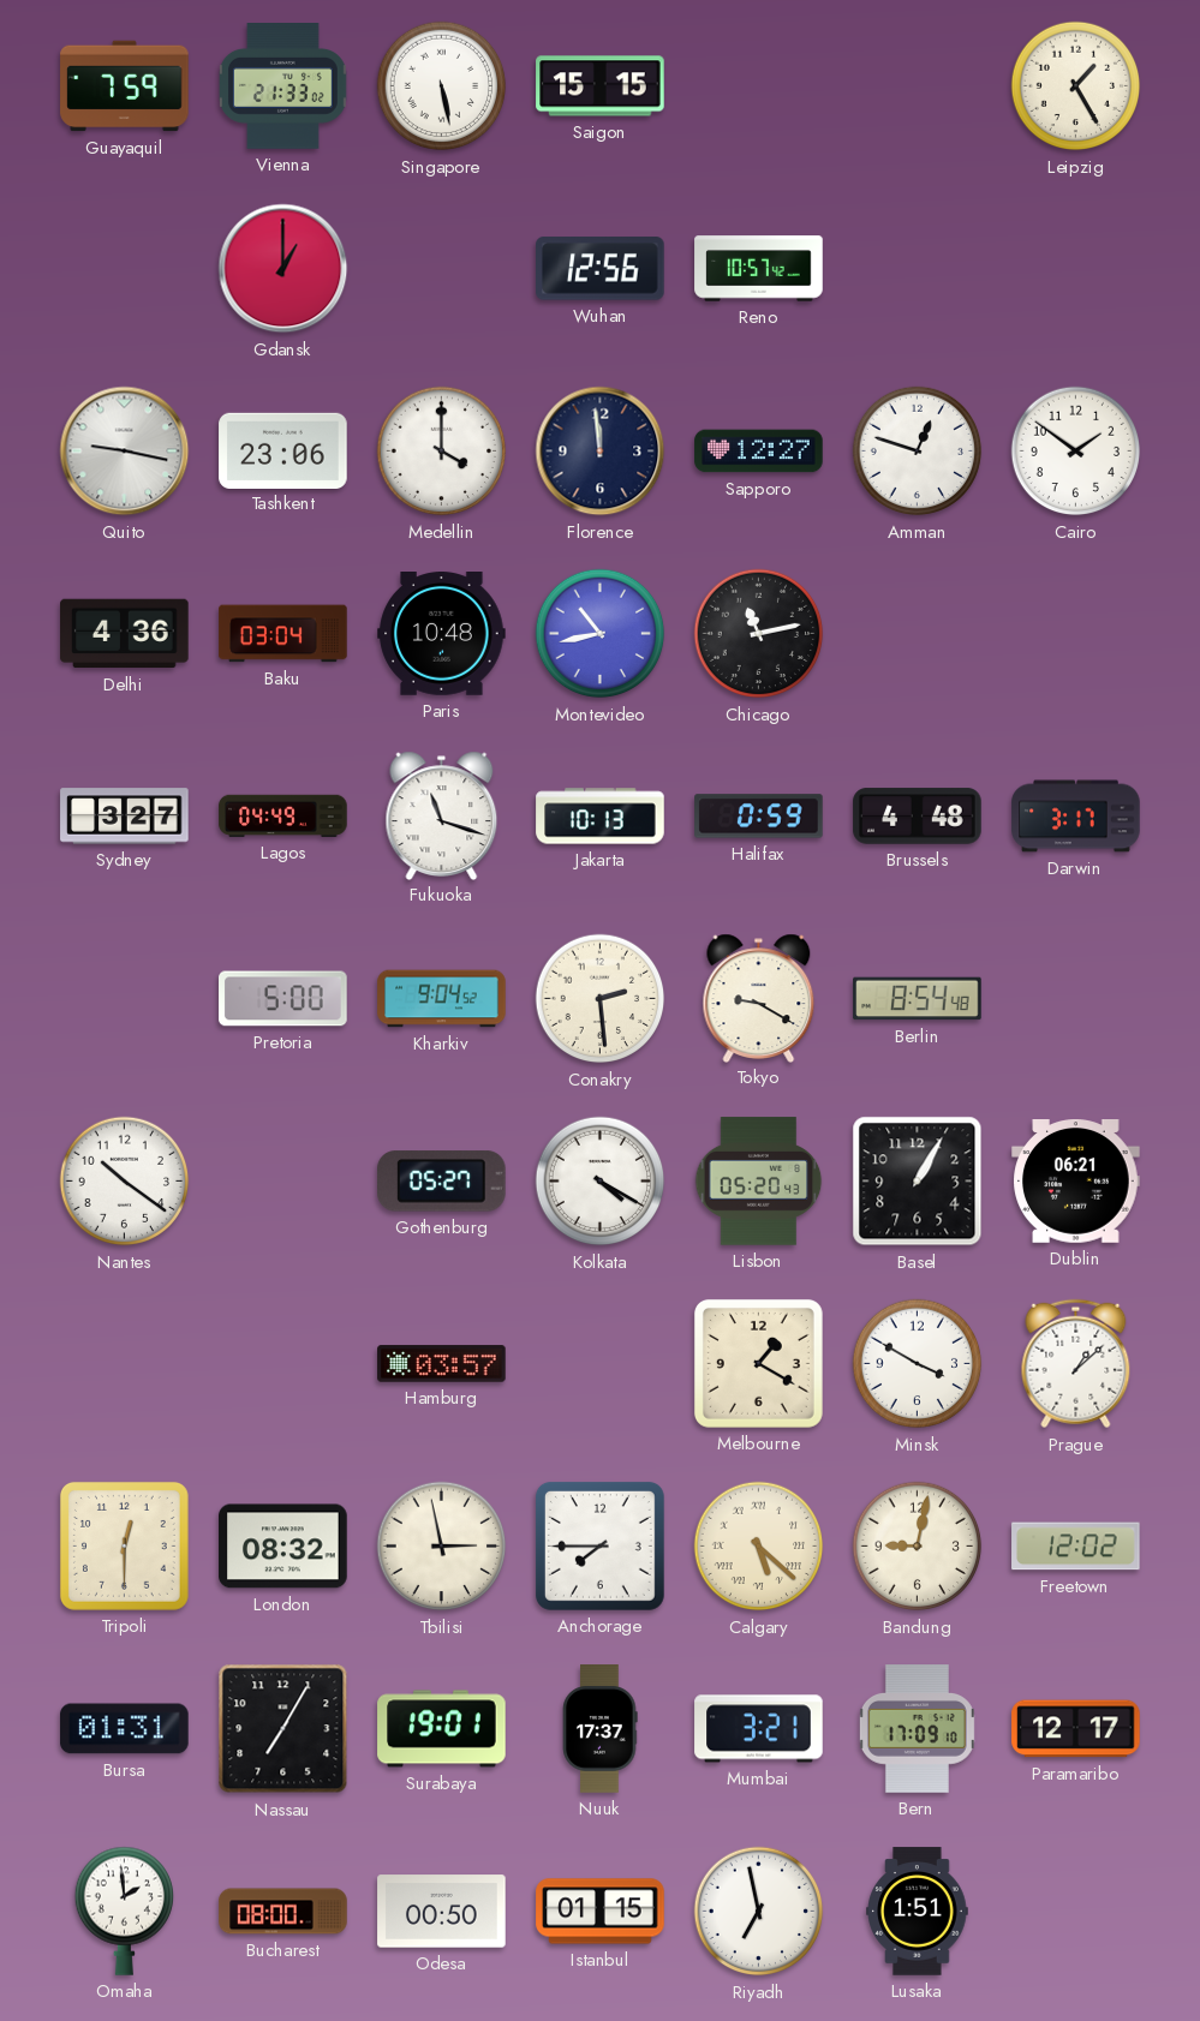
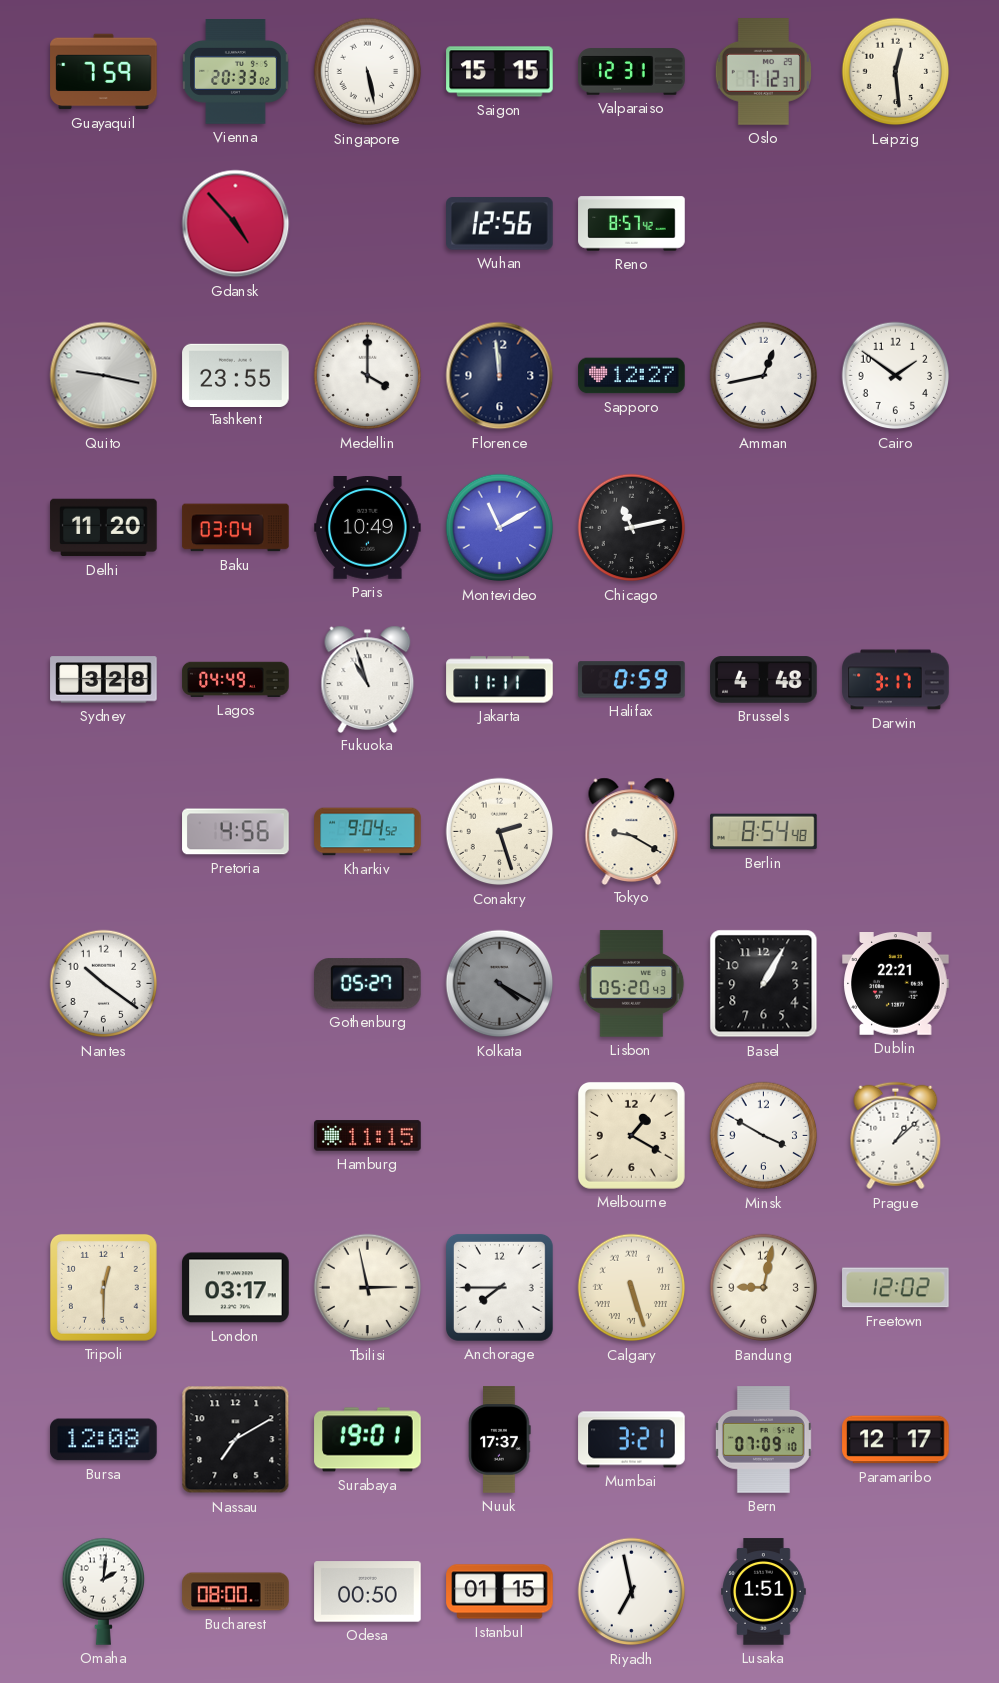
Vienna: 21:33 -> 20:33
Valparaiso: none -> 12:31
Oslo: none -> 7:12
Leipzig: 1:25 -> 12:29
Gdansk: 1:00 -> 4:53
Reno: 10:57 -> 8:57
Tashkent: 23:06 -> 23:55
Amman: 12:48 -> 12:43
Delhi: 4:36 -> 11:20
Paris: 10:48 -> 10:49
Montevideo: 10:43 -> 11:10
Sydney: 3:27 -> 3:28
Fukuoka: 11:18 -> 10:57
Jakarta: 10:13 -> 11:11
Pretoria: 5:00 -> 4:56
Conakry: 2:29 -> 2:27
Kolkata dial: white -> grey
Dublin: 06:21 -> 22:21
Hamburg: 03:57 -> 11:15
London: 08:32 -> 03:17
Calgary: 5:22 -> 5:27
Bursa: 01:31 -> 12:08
Nassau: 7:05 -> 7:10
Bern: 17:09 -> 07:09
Omaha: 1:59 -> 2:01
